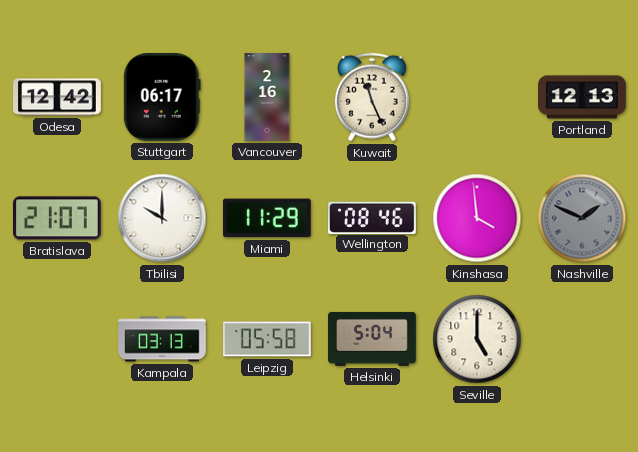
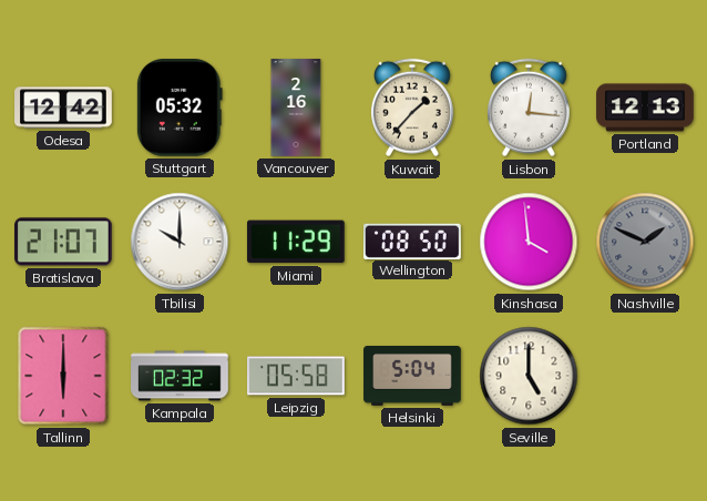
Stuttgart: 06:17 -> 05:32
Kuwait: 11:26 -> 1:37
Lisbon: none -> 12:16
Wellington: 08:46 -> 08:50
Tallinn: none -> 6:00
Kampala: 03:13 -> 02:32
